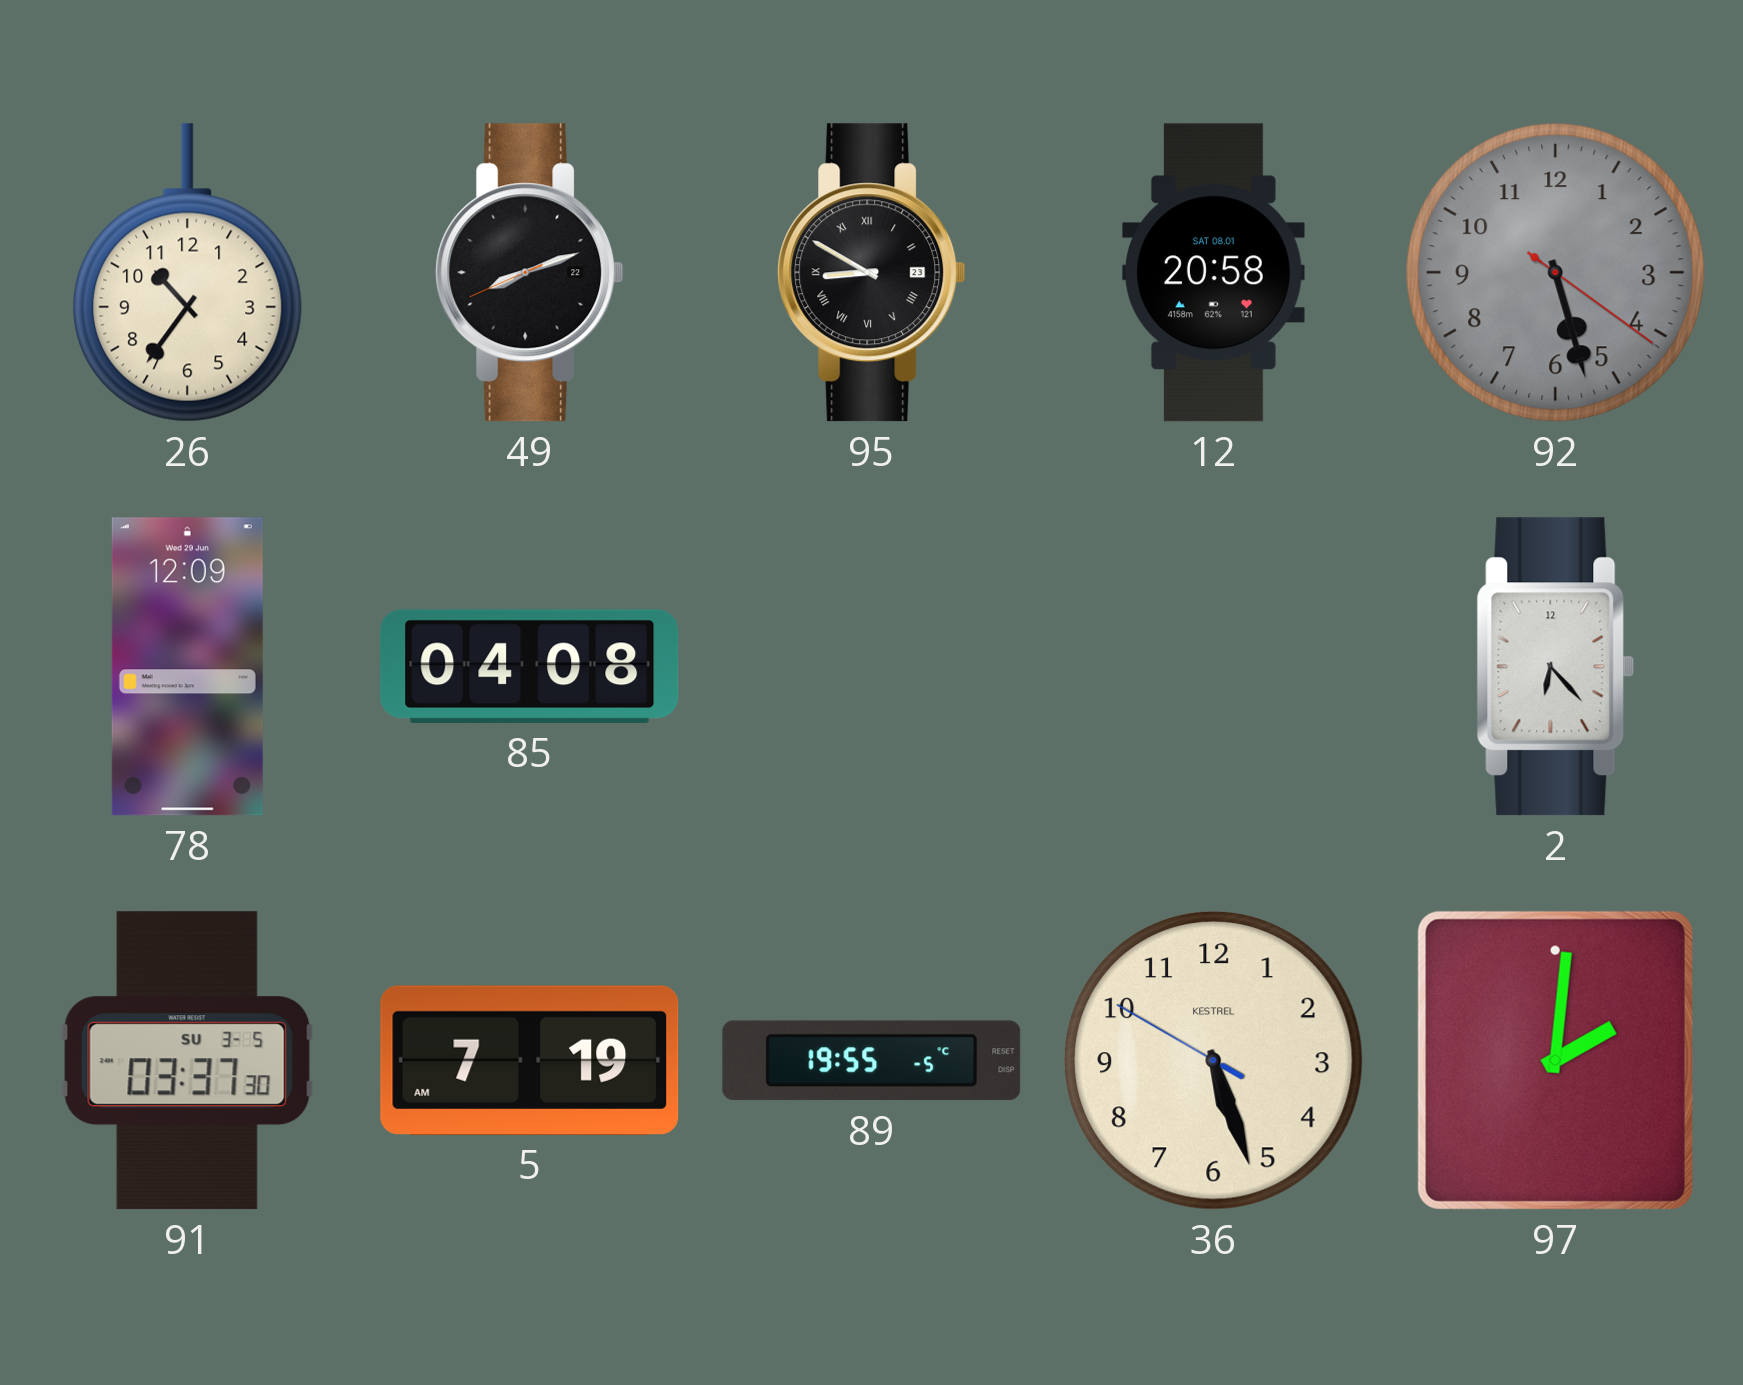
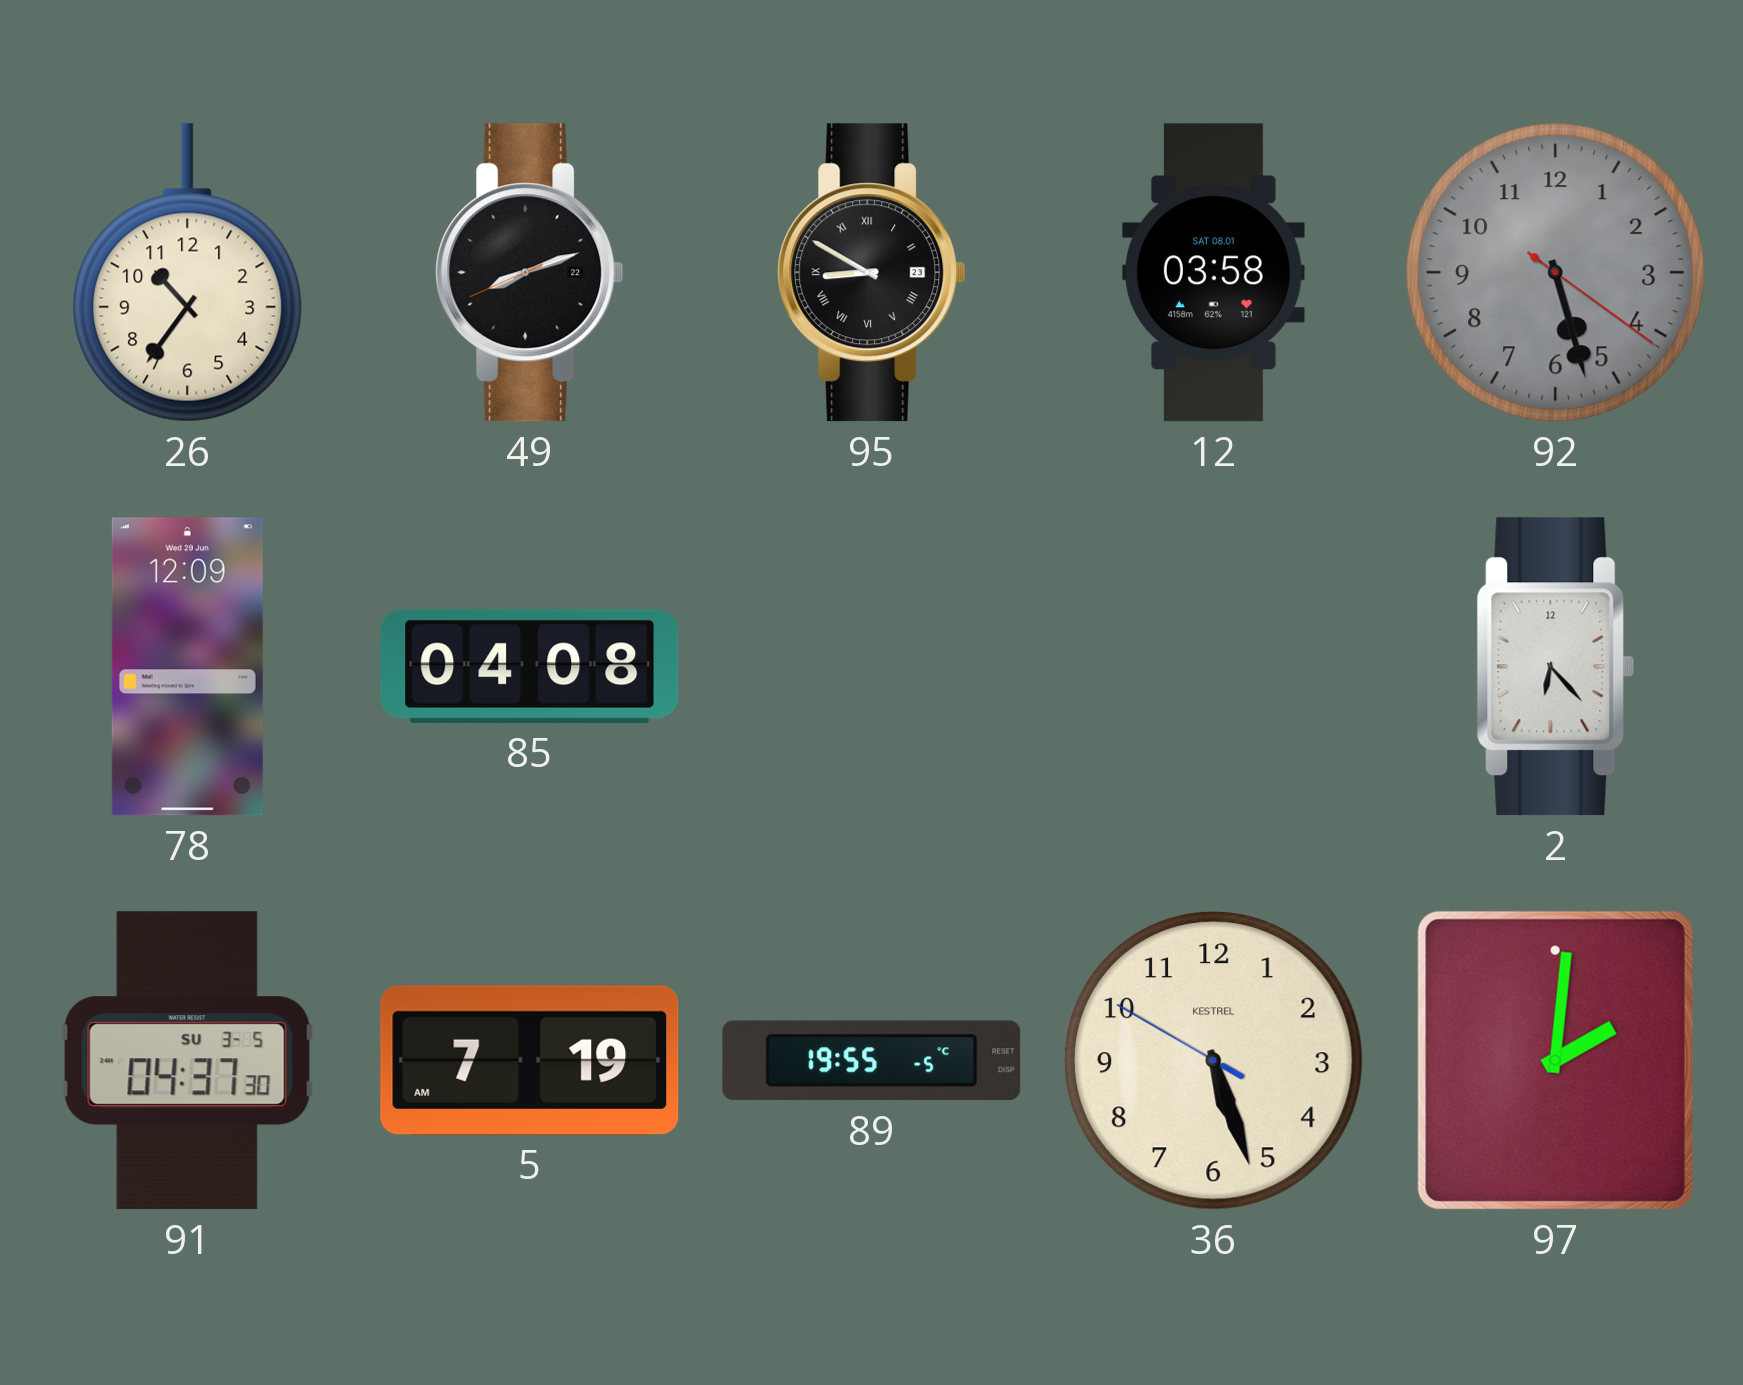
12: 20:58 -> 03:58
91: 03:37 -> 04:37
